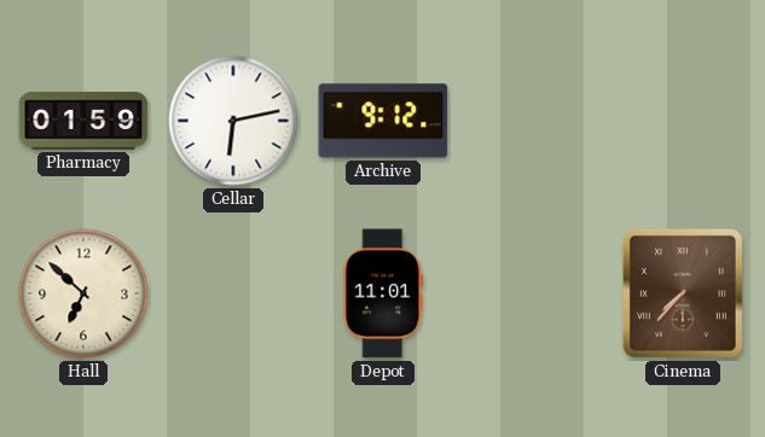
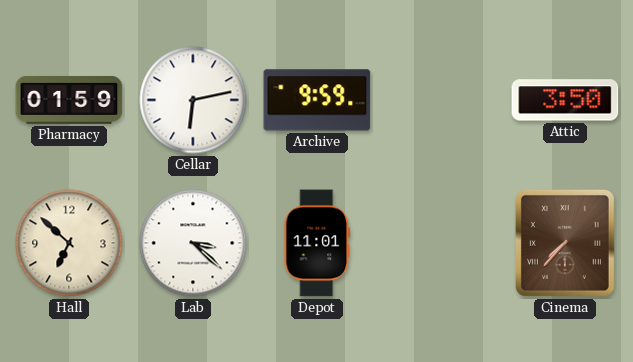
Archive: 9:12 -> 9:59
Attic: none -> 3:50
Lab: none -> 3:22
